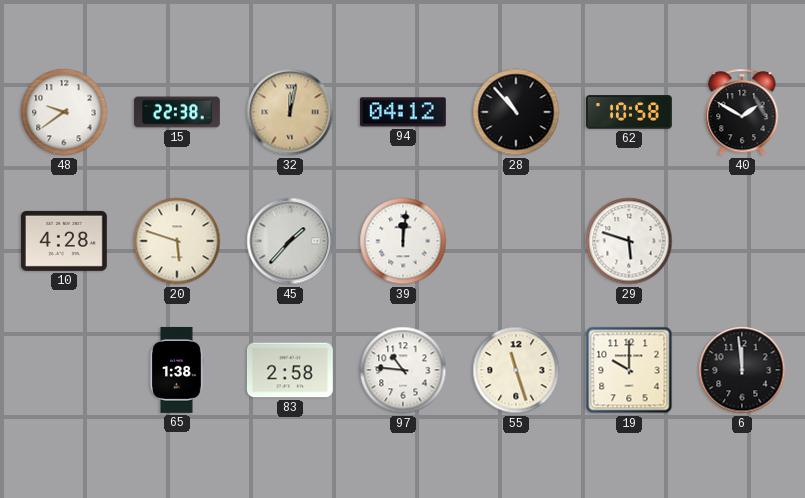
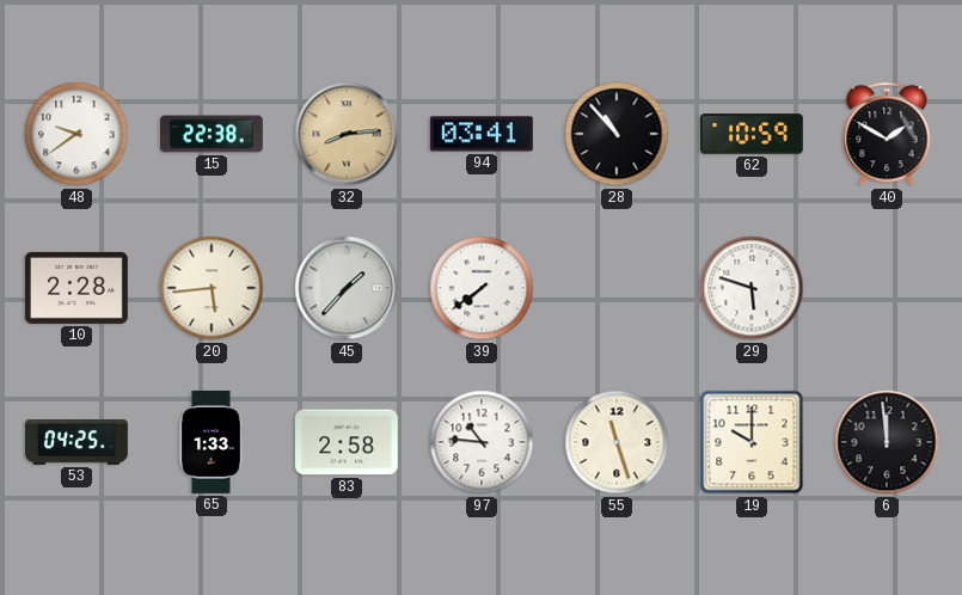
32: 12:02 -> 8:14
94: 04:12 -> 03:41
62: 10:58 -> 10:59
10: 4:28 -> 2:28
20: 5:48 -> 5:44
39: 12:01 -> 7:39
53: none -> 04:25
65: 1:38 -> 1:33
